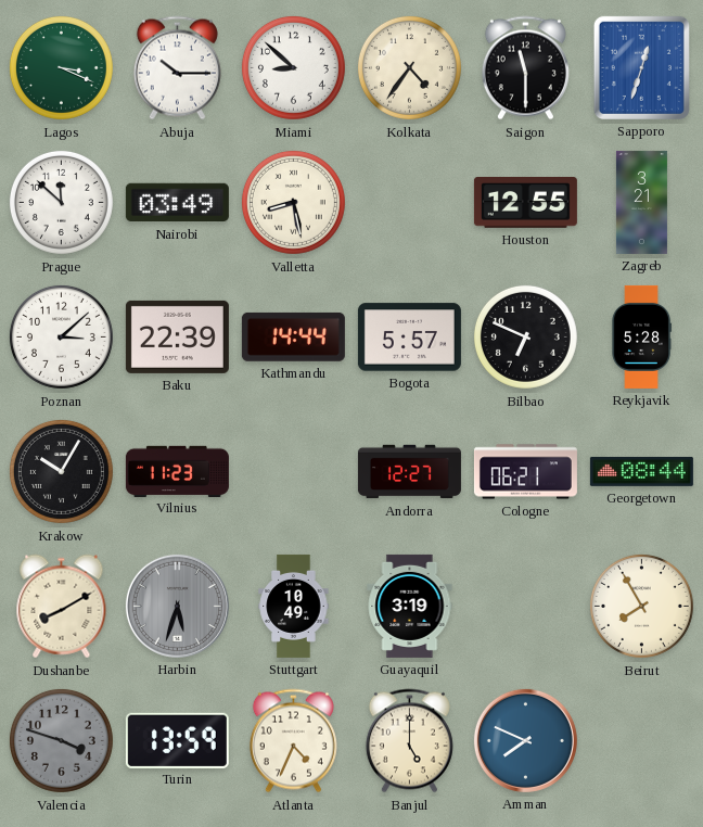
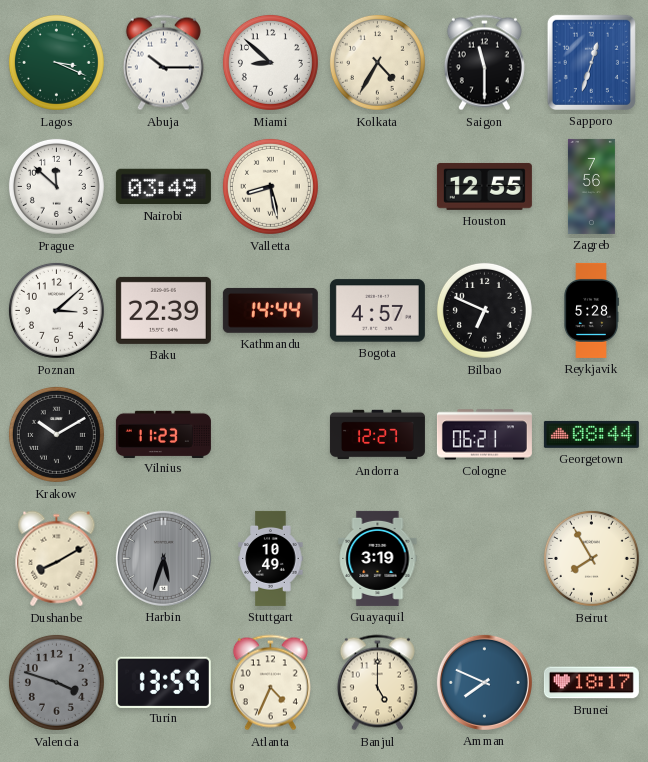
Kolkata: 4:36 -> 4:35
Zagreb: 3:21 -> 7:56
Bogota: 5:57 -> 4:57
Krakow: 10:05 -> 10:10
Brunei: none -> 18:17
